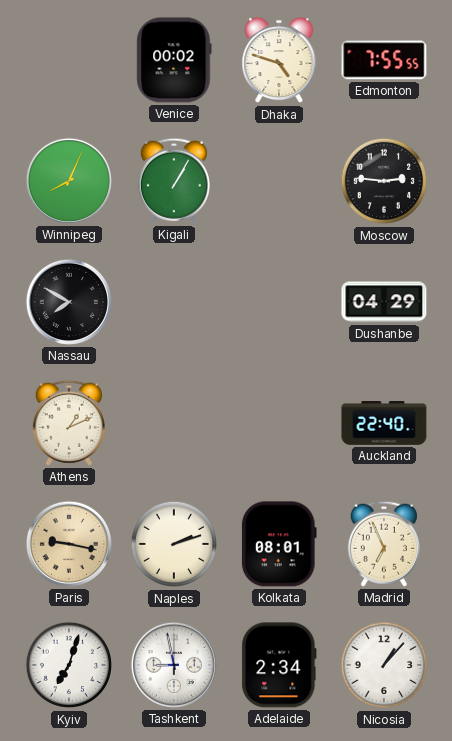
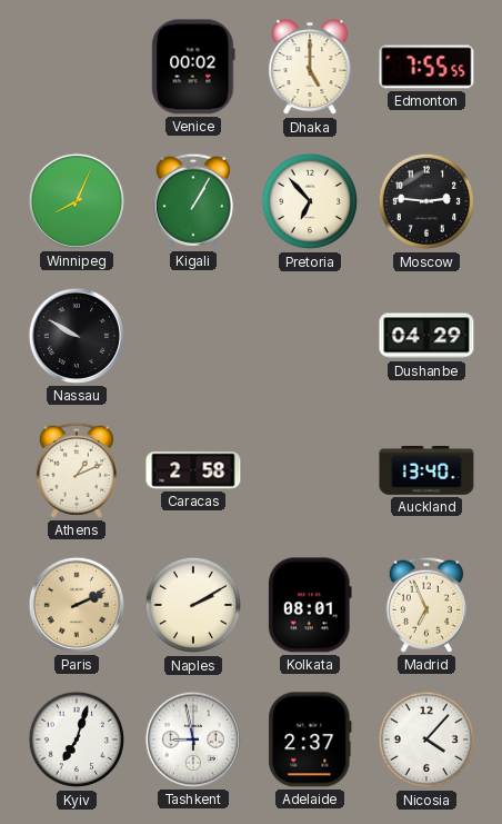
Dhaka: 4:48 -> 5:00
Pretoria: none -> 6:53
Nassau: 7:50 -> 9:50
Caracas: none -> 2:58
Auckland: 22:40 -> 13:40
Paris: 9:17 -> 2:11
Naples: 2:12 -> 2:10
Adelaide: 2:34 -> 2:37
Nicosia: 1:07 -> 4:07
